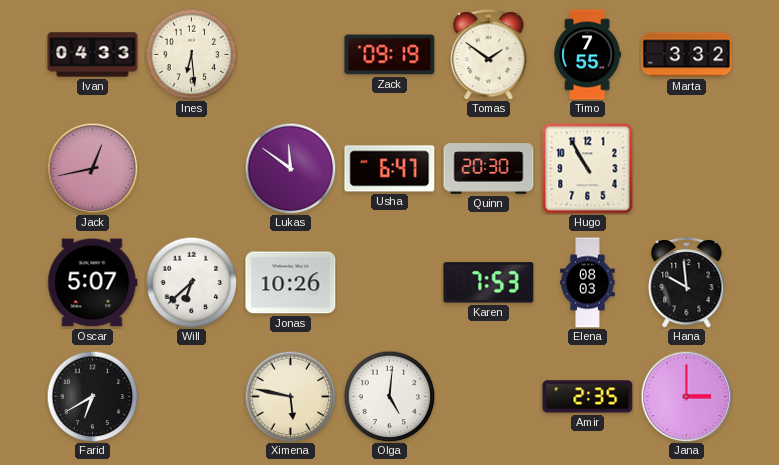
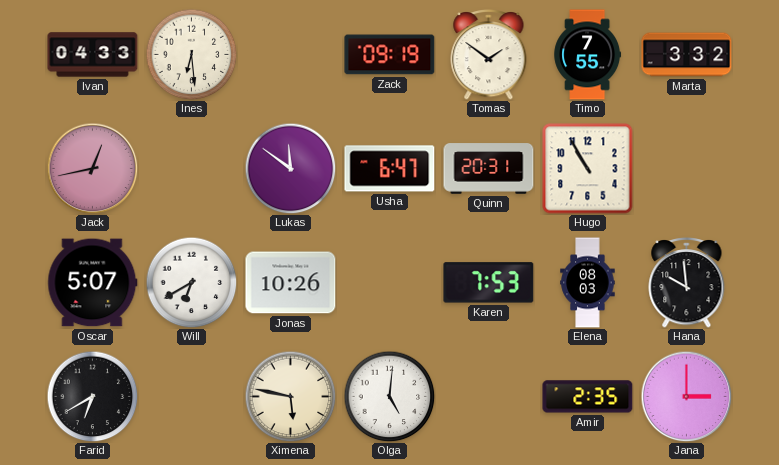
Quinn: 20:30 -> 20:31
Will: 6:38 -> 6:40
